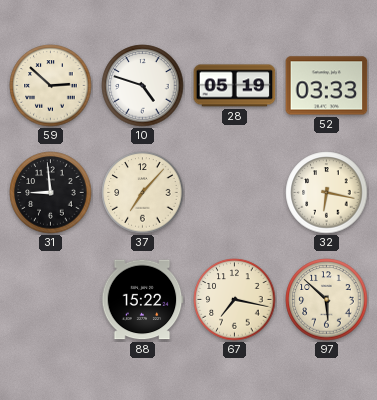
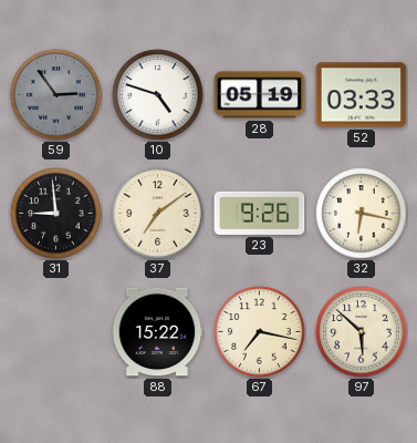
59: 2:52 -> 2:54
59 dial: cream -> grey
37: 7:07 -> 7:09
23: none -> 9:26
